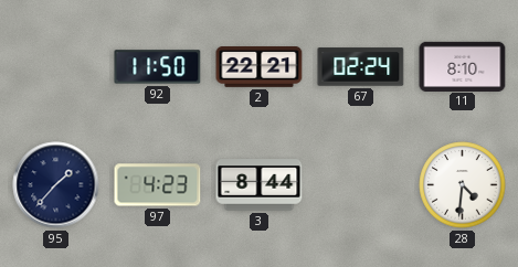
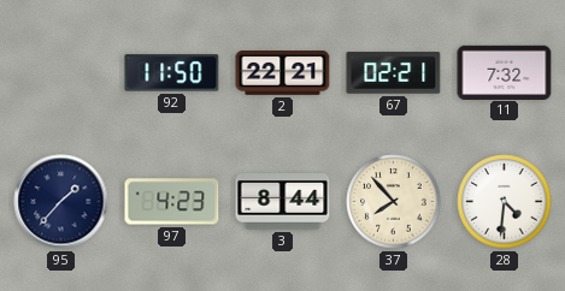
67: 02:24 -> 02:21
11: 8:10 -> 7:32
37: none -> 7:53
